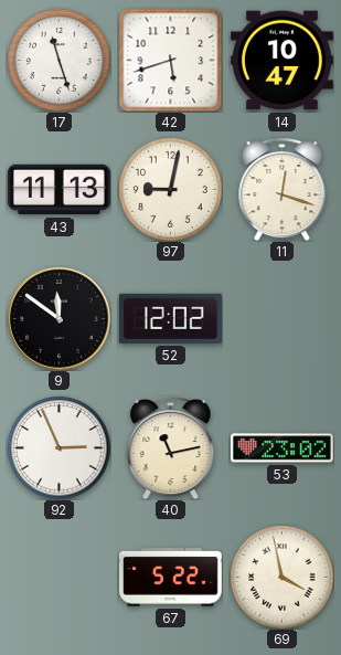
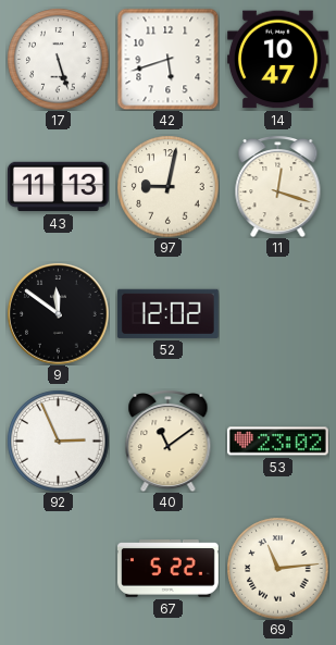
17: 11:27 -> 5:27
40: 11:13 -> 11:09
69: 3:58 -> 11:14
